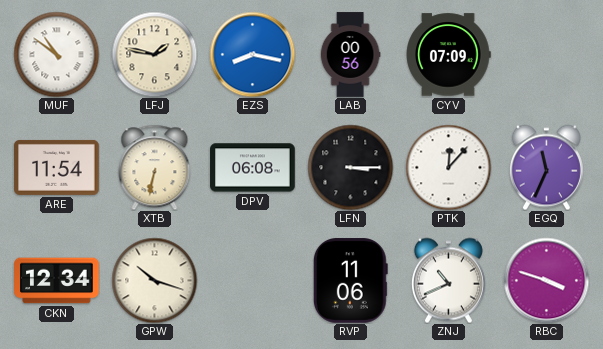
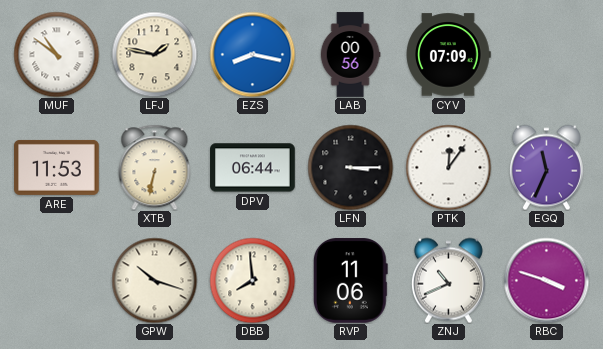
ARE: 11:54 -> 11:53
DPV: 06:08 -> 06:44
PTK: 12:07 -> 12:06
CKN: 12:34 -> none
DBB: none -> 7:59
